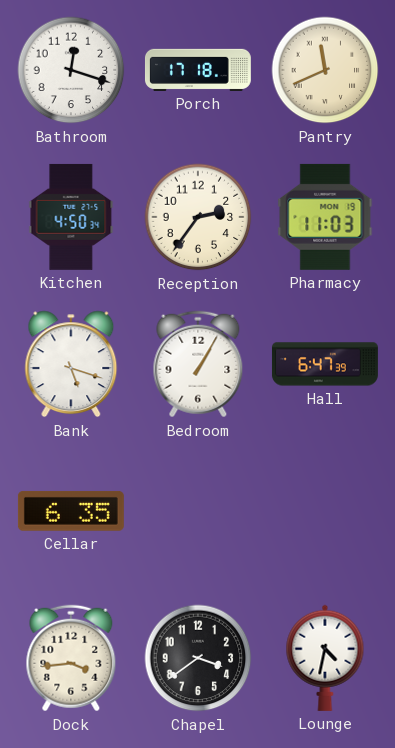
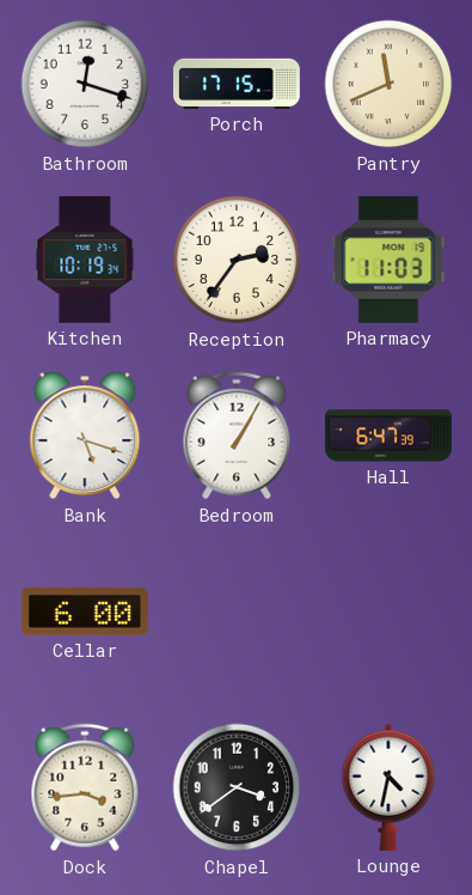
Porch: 17:18 -> 17:15
Kitchen: 4:50 -> 10:19
Cellar: 6:35 -> 6:00
